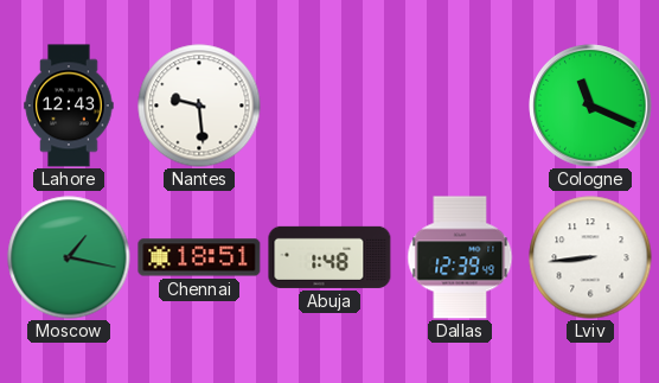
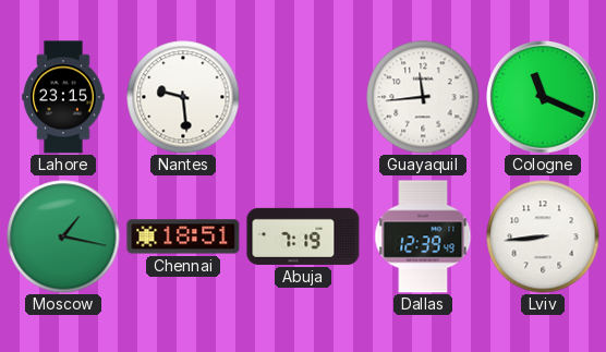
Lahore: 12:43 -> 23:15
Guayaquil: none -> 11:44
Abuja: 1:48 -> 7:19
